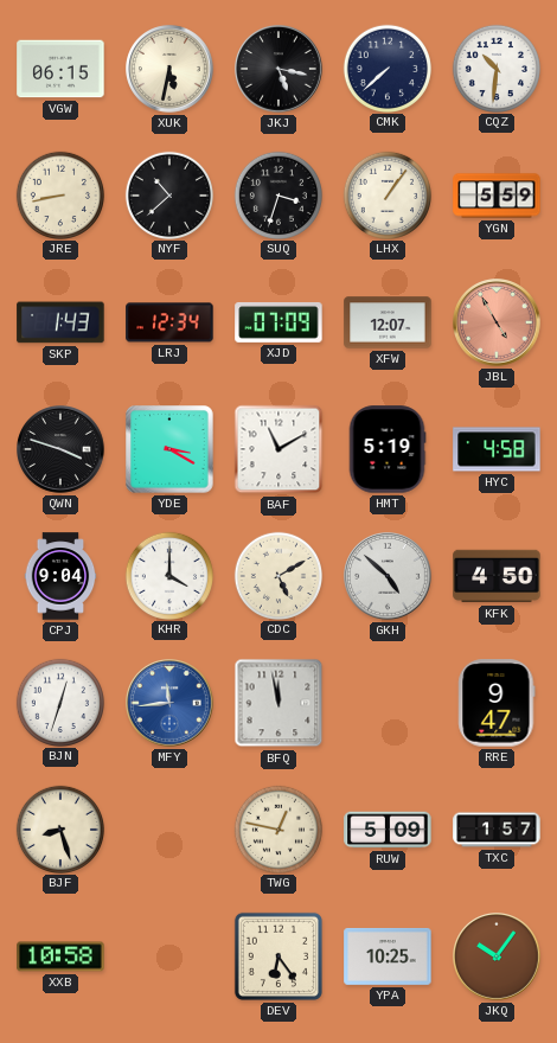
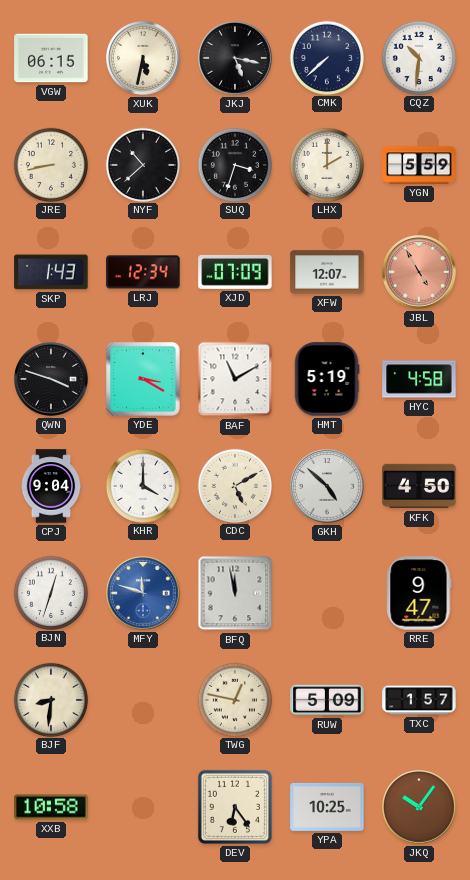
LHX: 1:06 -> 2:00
MFY: 11:44 -> 11:48
BJF: 8:27 -> 8:31
